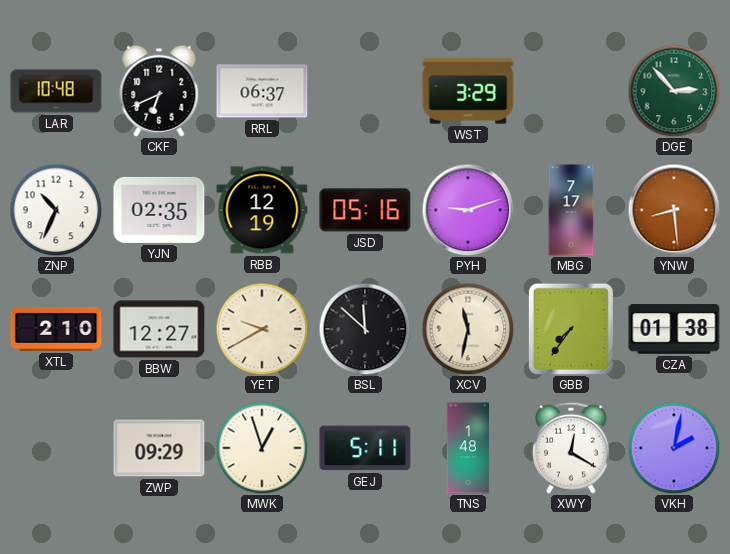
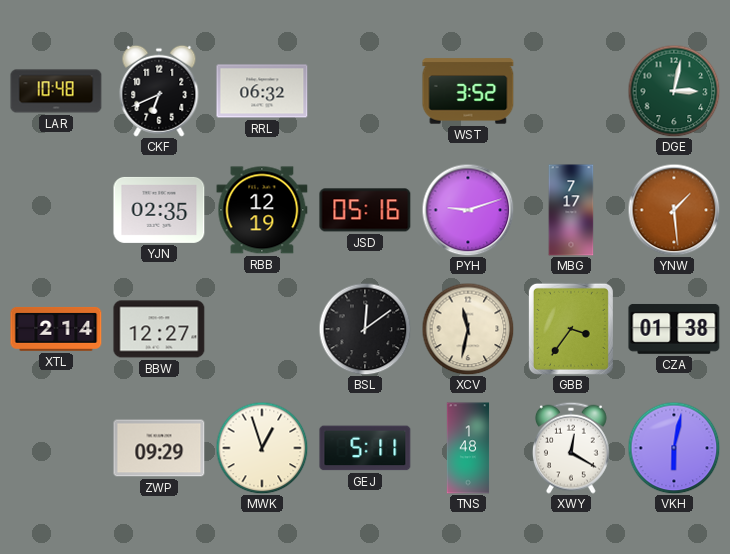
RRL: 06:37 -> 06:32
WST: 3:29 -> 3:52
DGE: 2:53 -> 3:02
ZNP: 10:34 -> none
YNW: 8:29 -> 1:29
XTL: 2:10 -> 2:14
YET: 9:40 -> none
BSL: 11:52 -> 12:09
GBB: 7:36 -> 3:36
VKH: 2:02 -> 6:02
